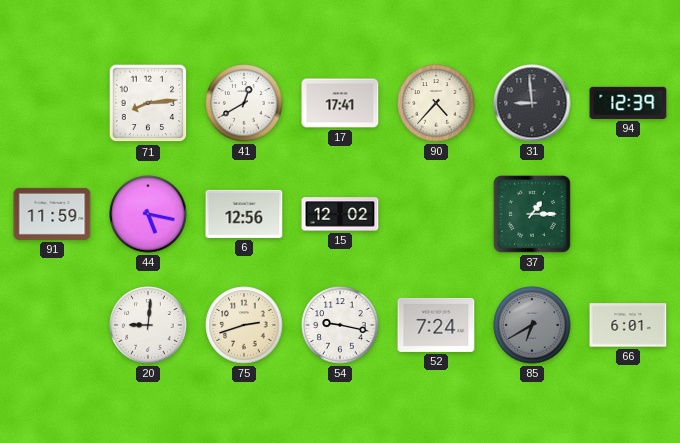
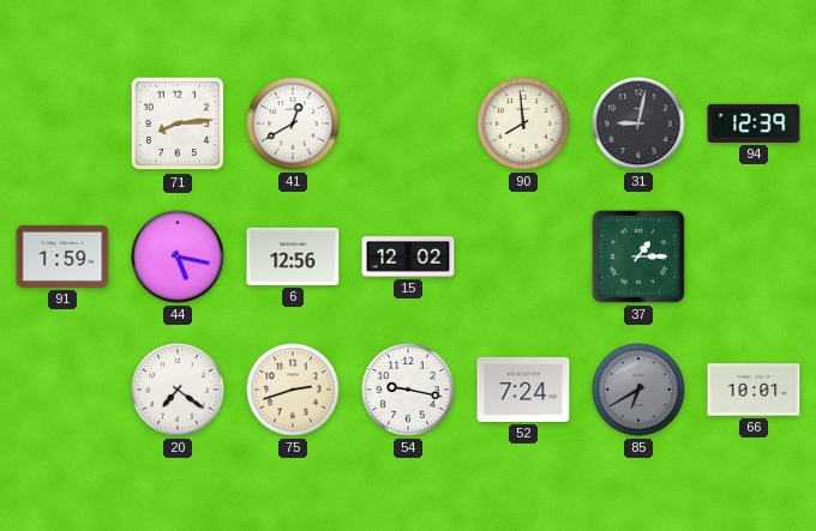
17: 17:41 -> none
90: 4:37 -> 7:59
31: 8:59 -> 9:02
91: 11:59 -> 1:59
20: 9:01 -> 7:21
66: 6:01 -> 10:01
